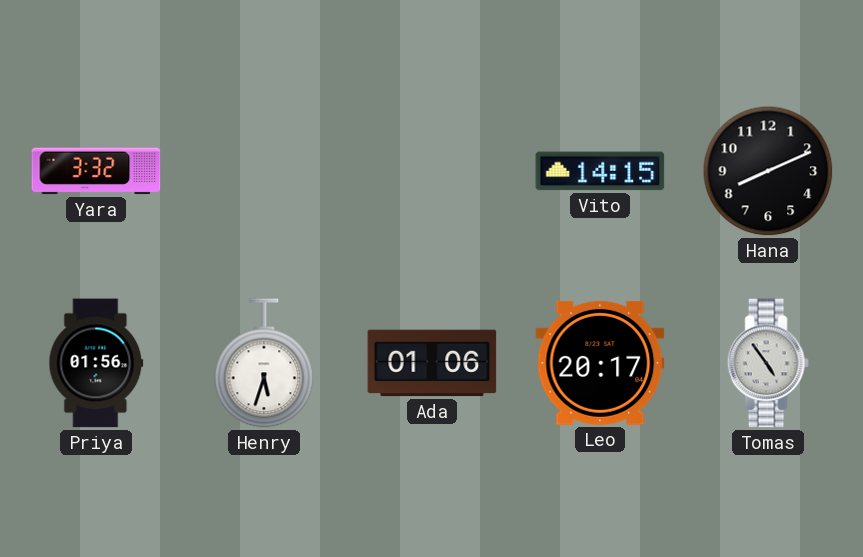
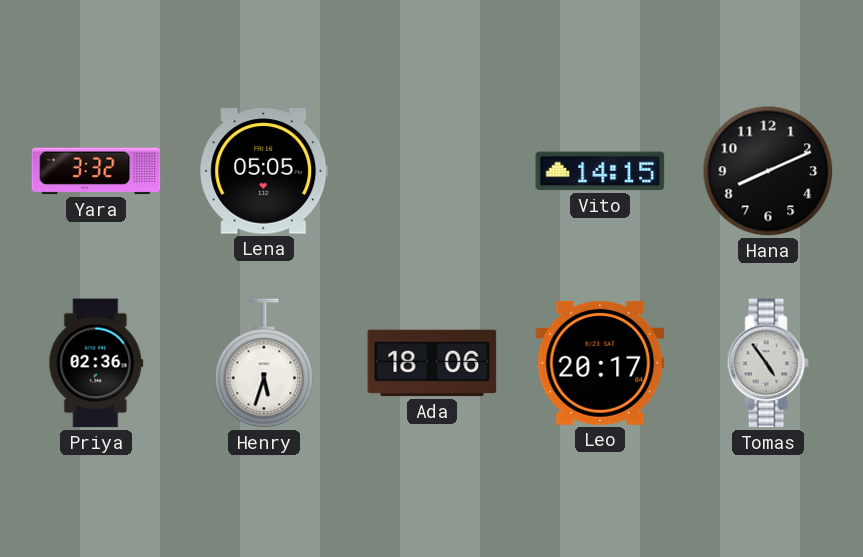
Lena: none -> 05:05
Priya: 01:56 -> 02:36
Ada: 01:06 -> 18:06
